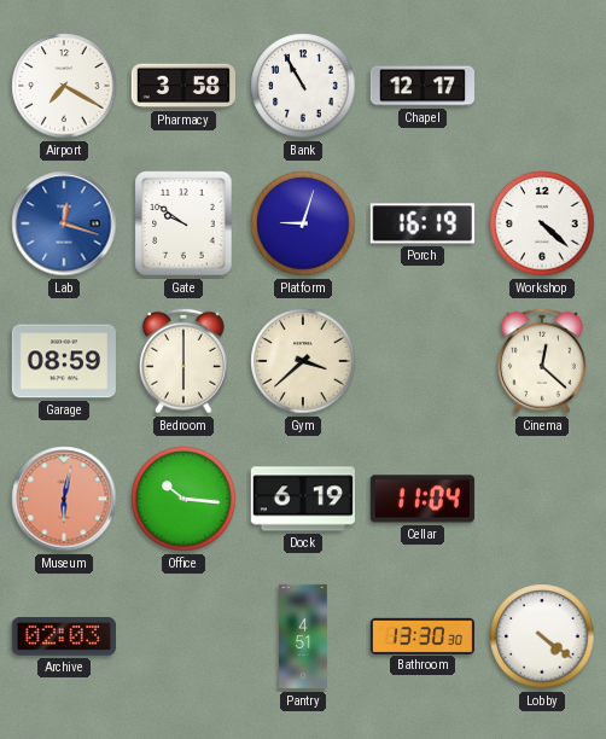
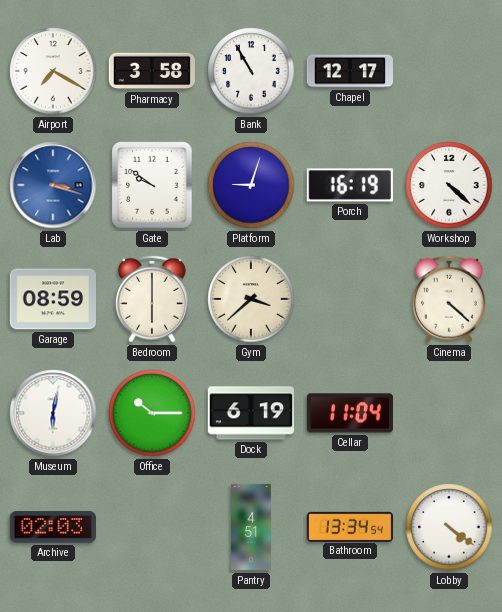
Lab: 12:18 -> 3:18
Cinema: 12:22 -> 4:22
Museum dial: salmon -> white
Office: 10:16 -> 10:15
Bathroom: 13:30 -> 13:34
